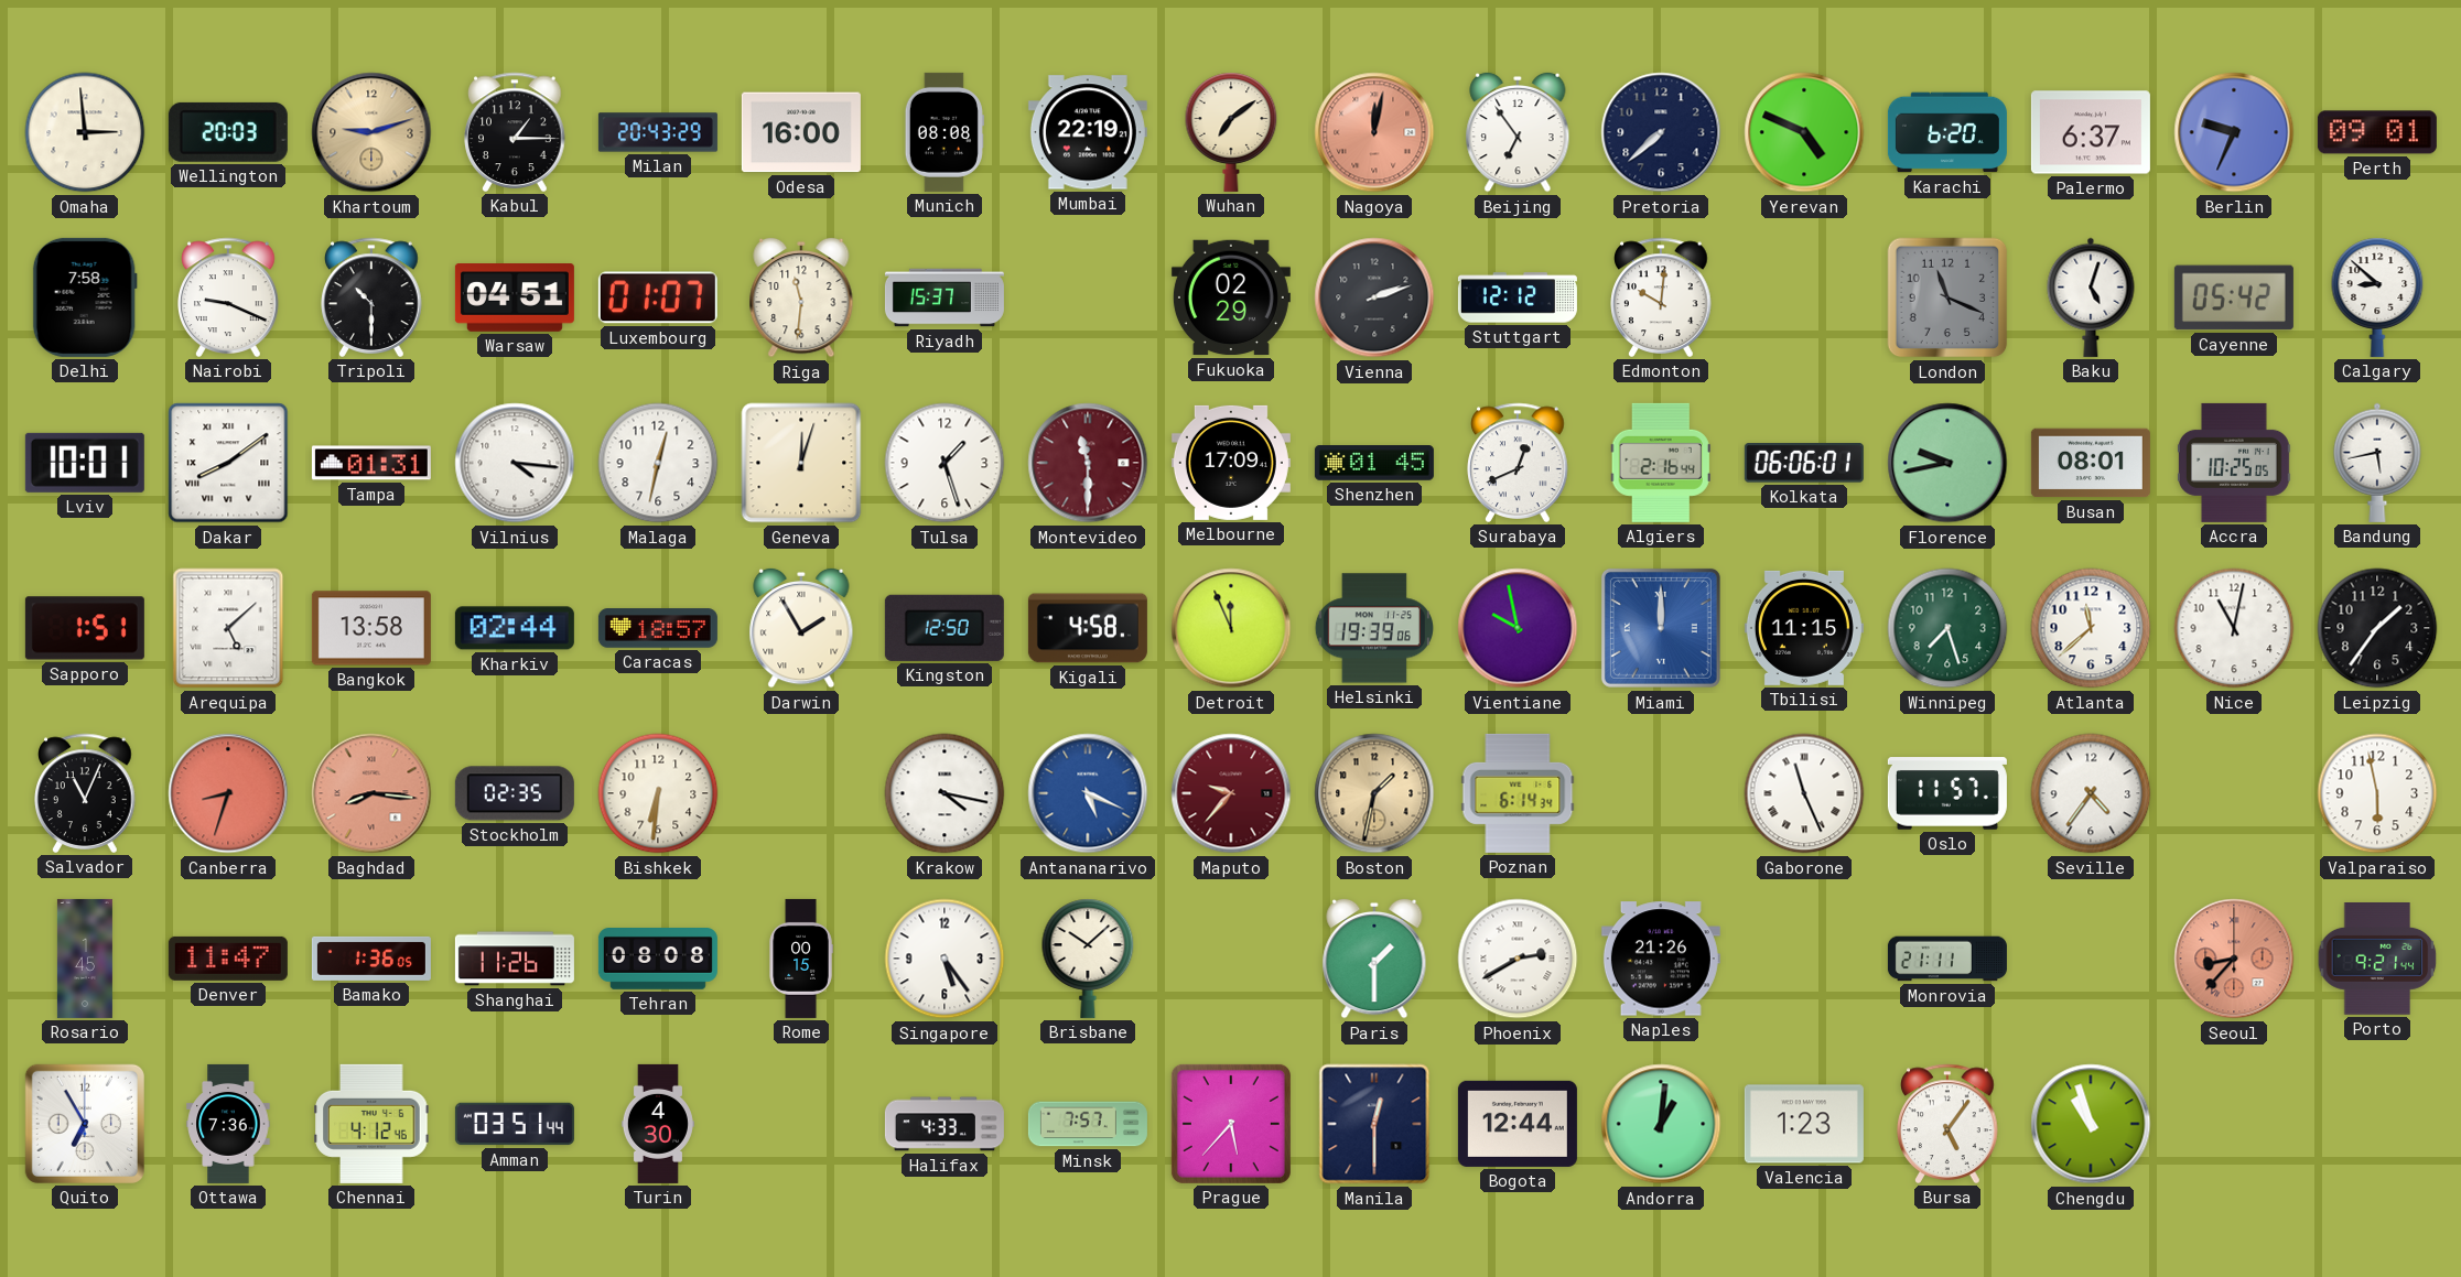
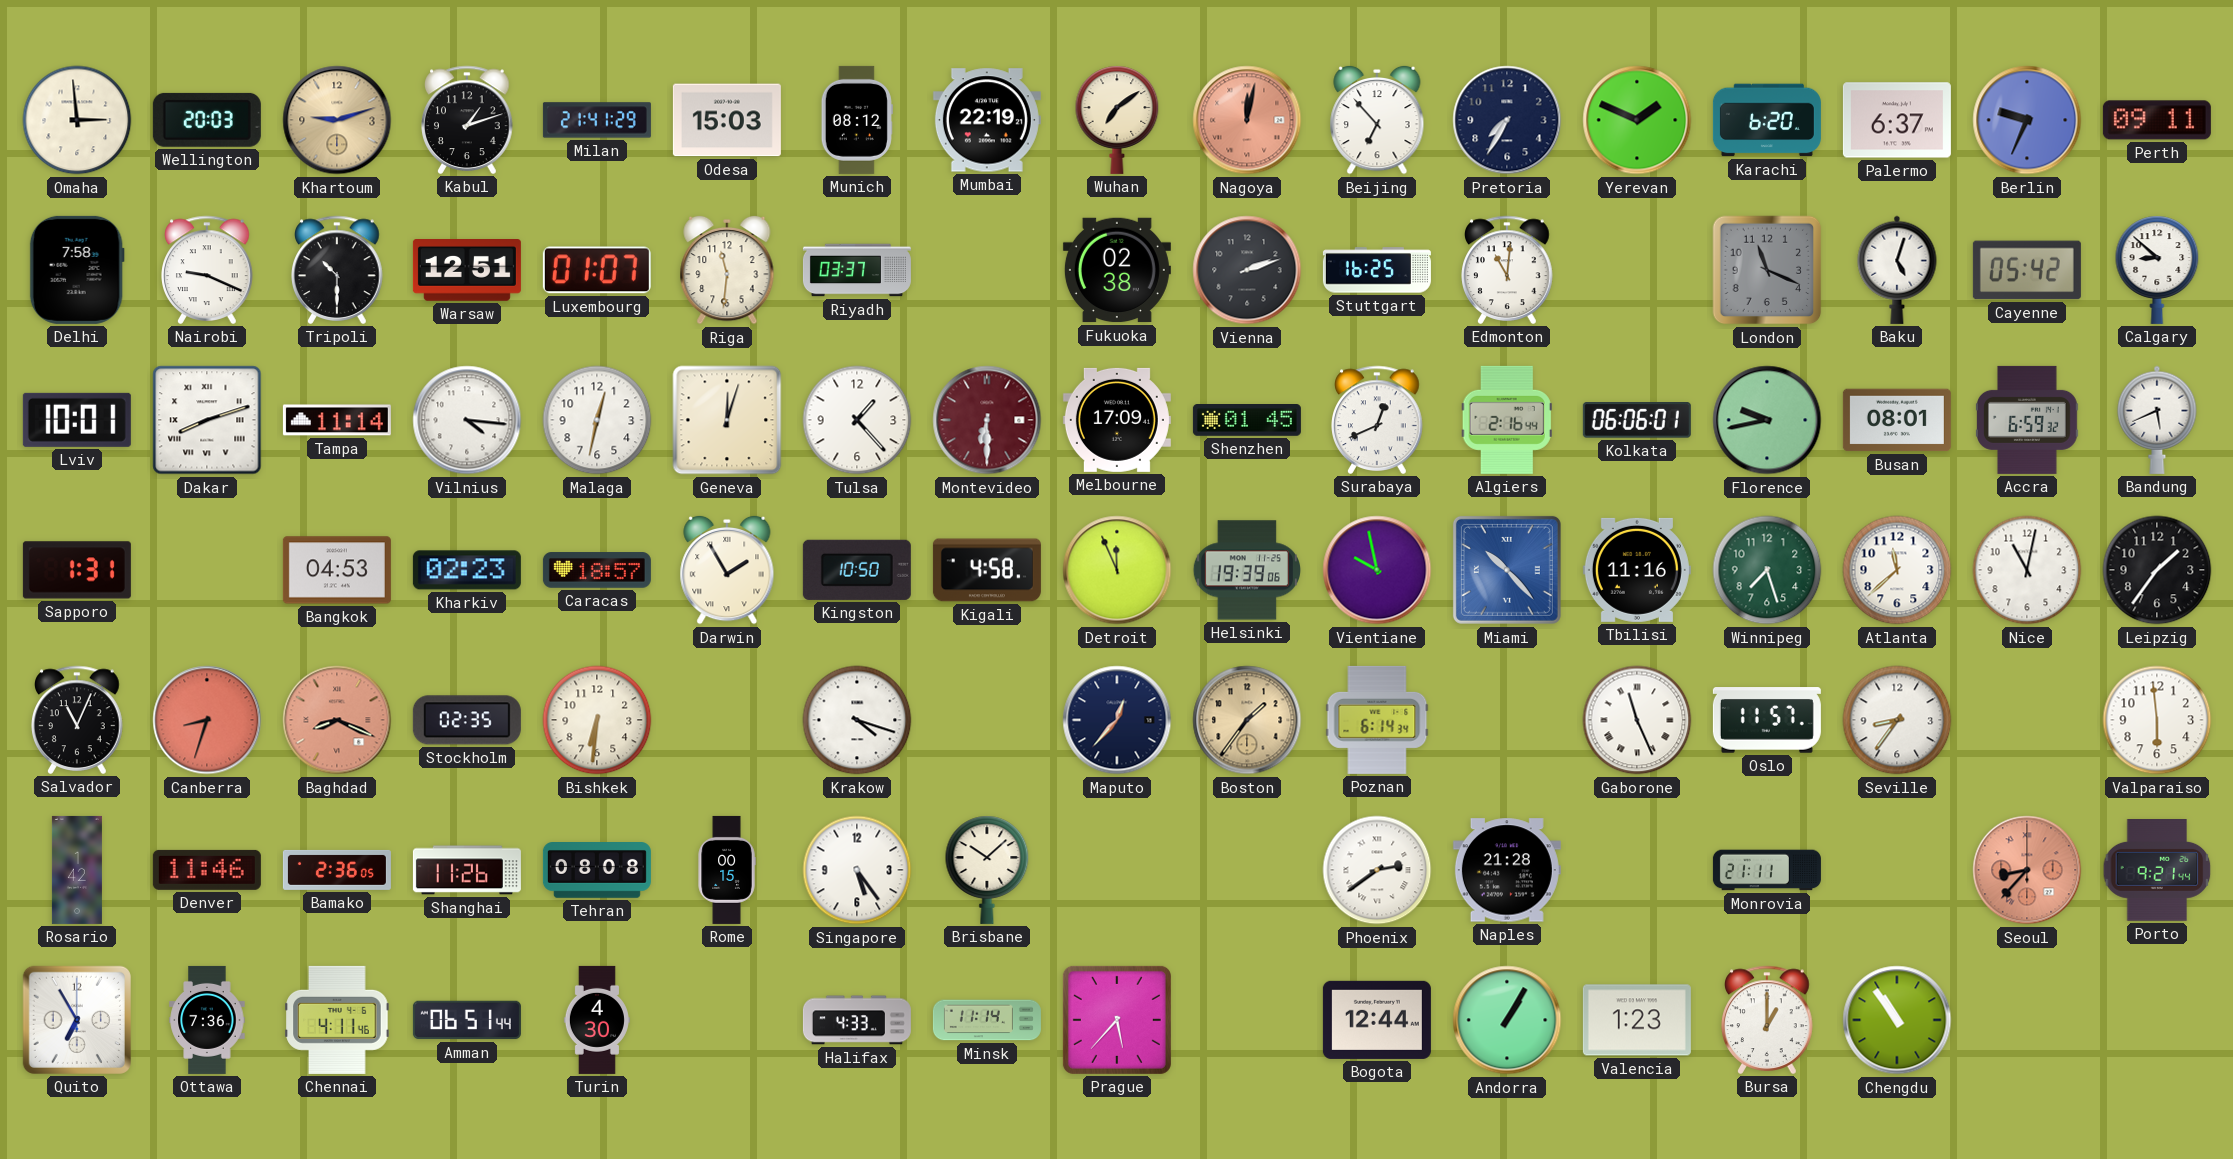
Kabul: 1:15 -> 1:12
Milan: 20:43 -> 21:41
Odesa: 16:00 -> 15:03
Munich: 08:08 -> 08:12
Beijing: 6:54 -> 6:53
Pretoria: 7:38 -> 7:35
Yerevan: 4:49 -> 1:49
Perth: 09:01 -> 09:11
Warsaw: 04:51 -> 12:51
Riyadh: 15:37 -> 03:37
Fukuoka: 02:29 -> 02:38
Stuttgart: 12:12 -> 16:25
Edmonton: 10:01 -> 11:01
Dakar: 8:09 -> 8:12
Tampa: 01:31 -> 11:14
Tulsa: 1:27 -> 1:23
Montevideo: 11:30 -> 6:30
Accra: 10:25 -> 6:59
Bandung: 5:43 -> 5:41
Sapporo: 1:51 -> 1:31
Arequipa: 5:08 -> none
Bangkok: 13:58 -> 04:53
Kharkiv: 02:44 -> 02:23
Kingston: 12:50 -> 10:50
Miami: 12:00 -> 10:23
Tbilisi: 11:15 -> 11:16
Baghdad: 8:16 -> 8:19
Krakow: 4:17 -> 4:18
Antananarivo: 5:19 -> none
Maputo: 9:37 -> 12:37
Maputo dial: burgundy -> navy
Boston: 1:32 -> 1:36
Seville: 4:36 -> 8:36
Valparaiso: 5:58 -> 5:59
Rosario: 1:45 -> 1:42
Denver: 11:47 -> 11:46
Bamako: 1:36 -> 2:36
Paris: 1:30 -> none
Phoenix: 2:40 -> 2:39
Naples: 21:26 -> 21:28
Chennai: 4:12 -> 4:11
Amman: 03:51 -> 06:51
Minsk: 7:57 -> 11:14
Manila: 12:30 -> none
Andorra: 1:01 -> 1:05
Bursa: 5:06 -> 1:00
Chengdu: 10:57 -> 10:54
